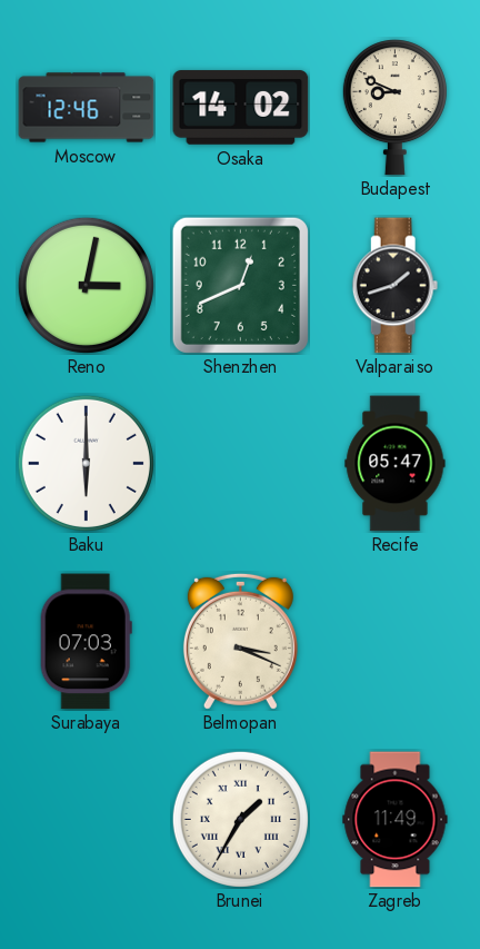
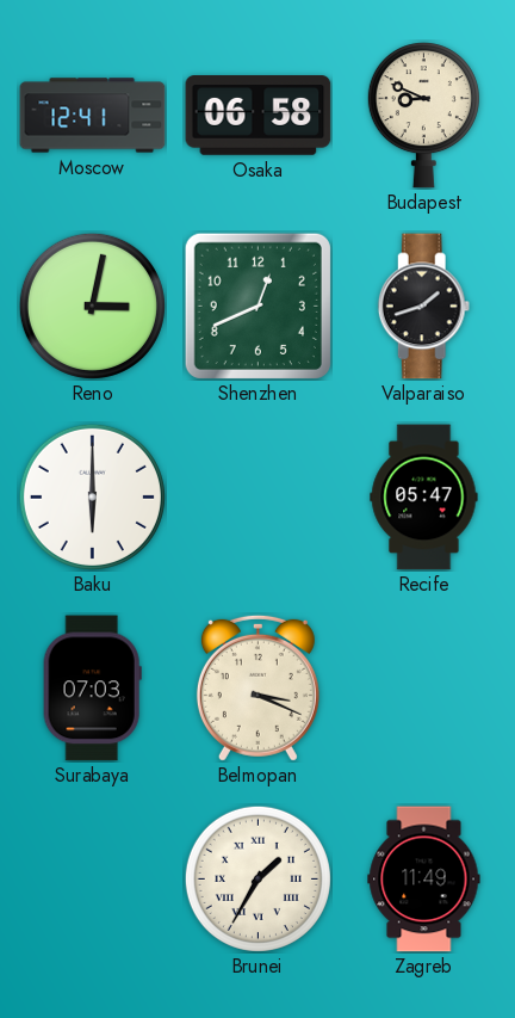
Moscow: 12:46 -> 12:41
Osaka: 14:02 -> 06:58
